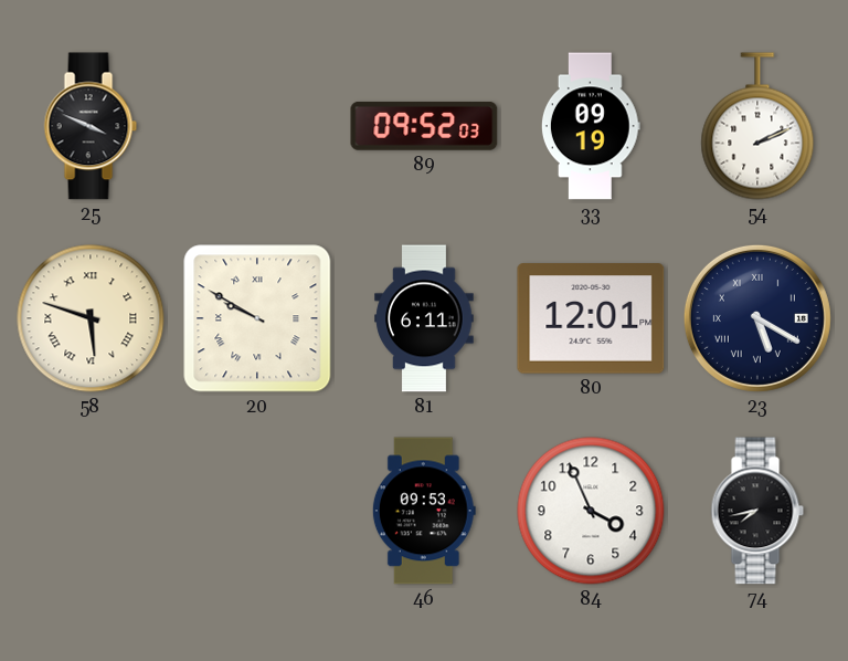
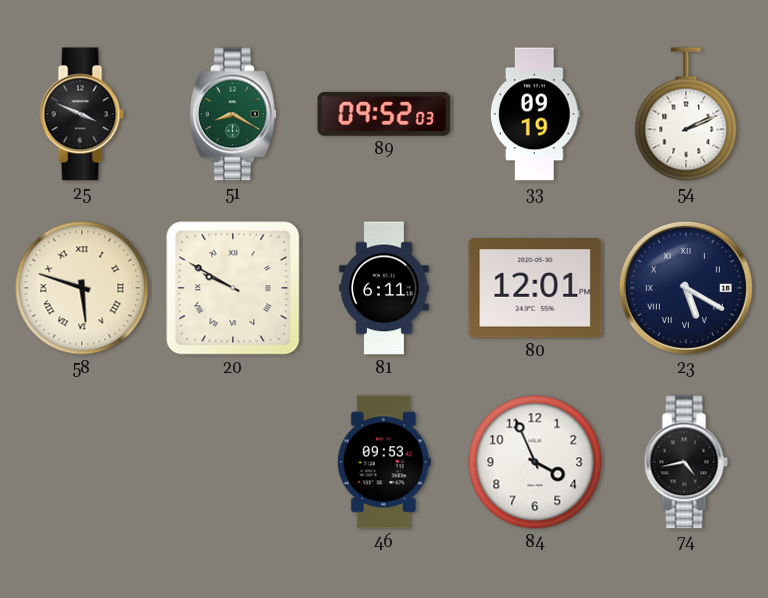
51: none -> 8:20
74: 7:43 -> 4:43
